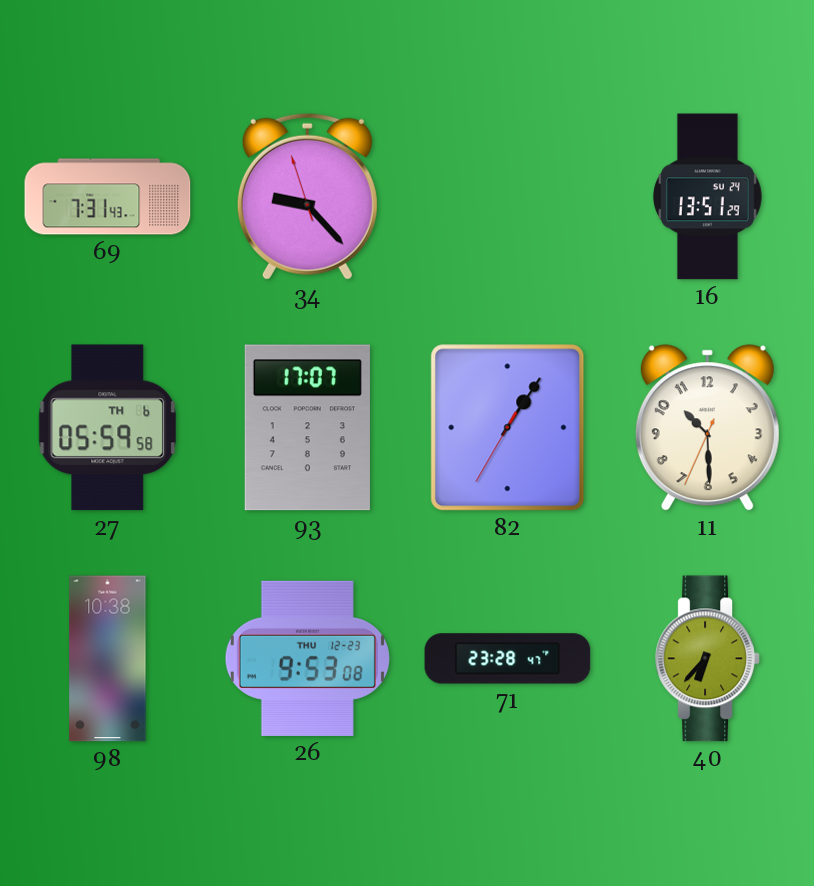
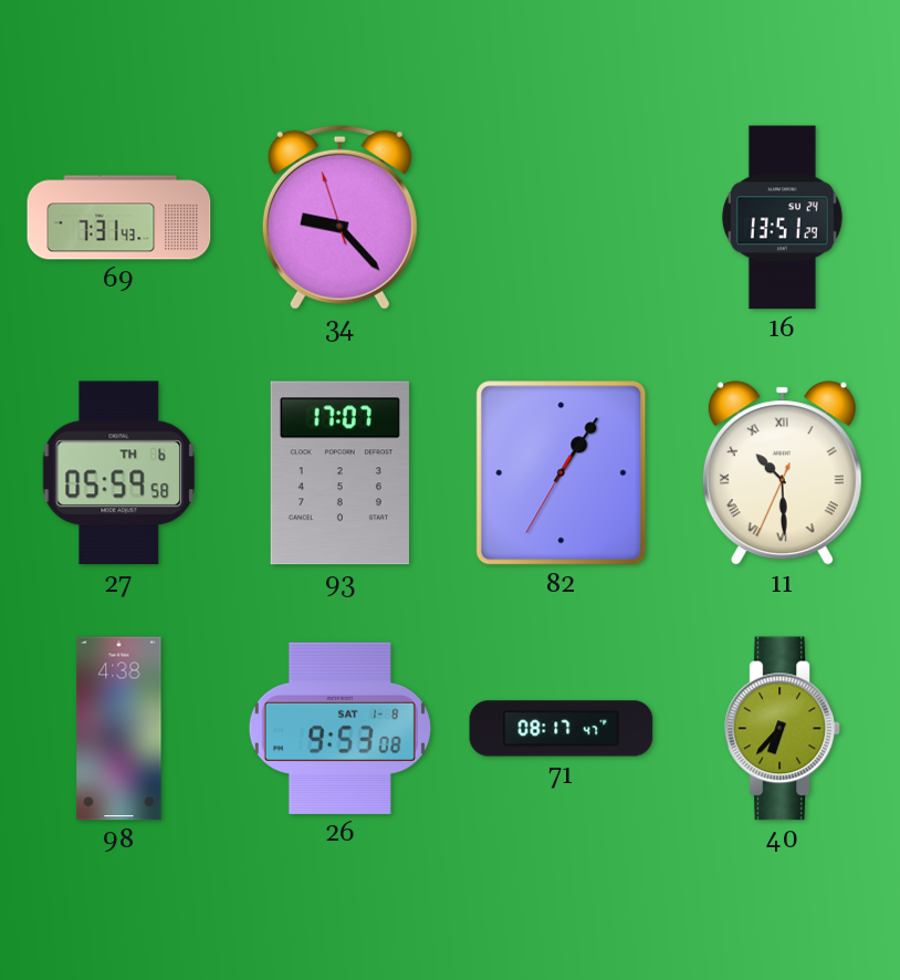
11 numerals: Arabic -> Roman
98: 10:38 -> 4:38
26 date: THU 12-23 -> SAT 1-8
71: 23:28 -> 08:17
